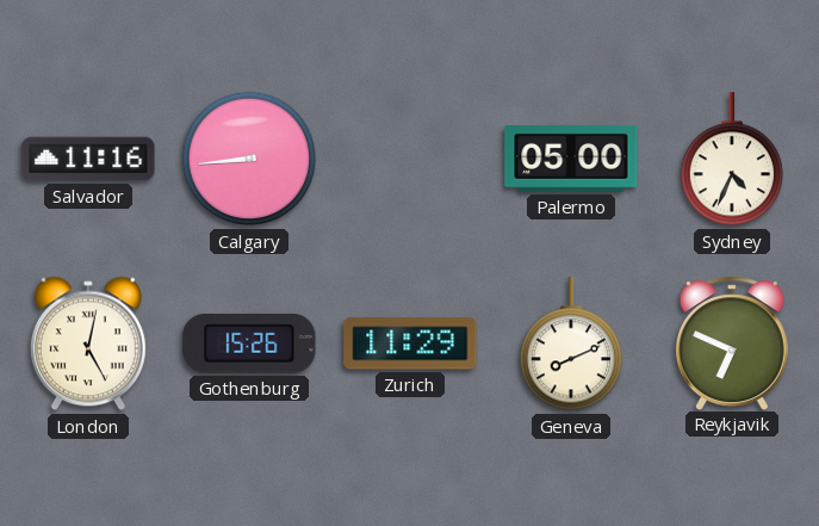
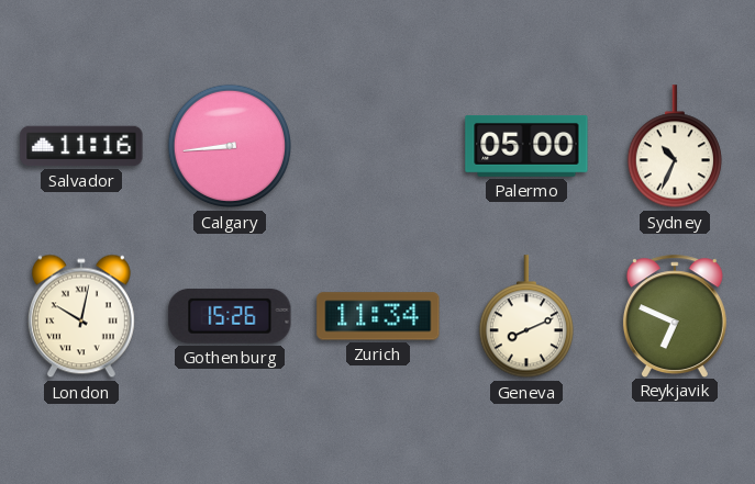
Sydney: 4:34 -> 10:34
London: 5:02 -> 10:02
Zurich: 11:29 -> 11:34
